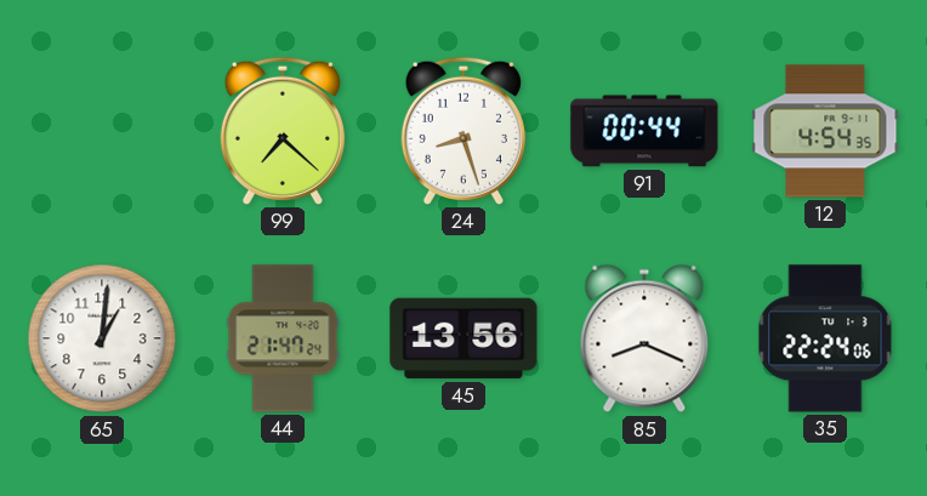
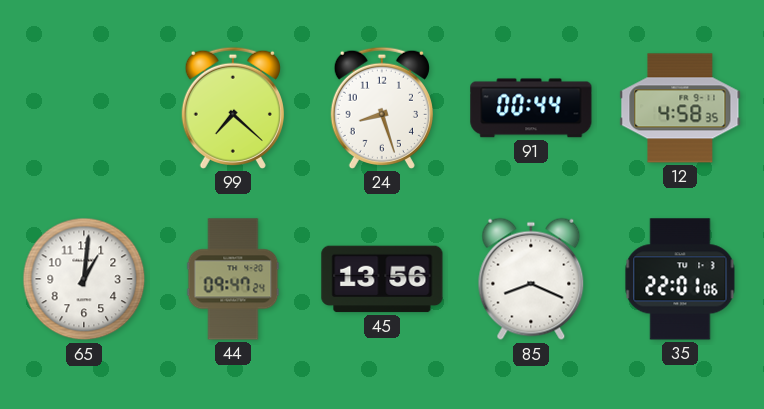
12: 4:54 -> 4:58
44: 21:47 -> 09:47
35: 22:24 -> 22:01
